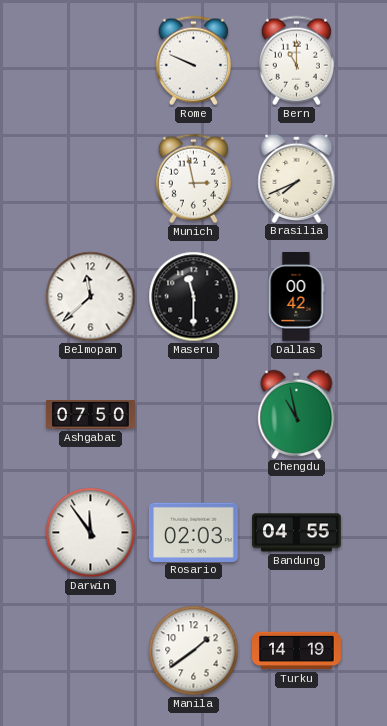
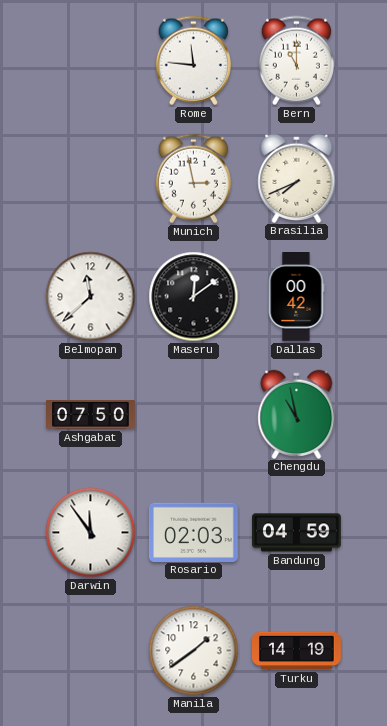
Rome: 9:49 -> 11:46
Maseru: 11:30 -> 12:09
Bandung: 04:55 -> 04:59
